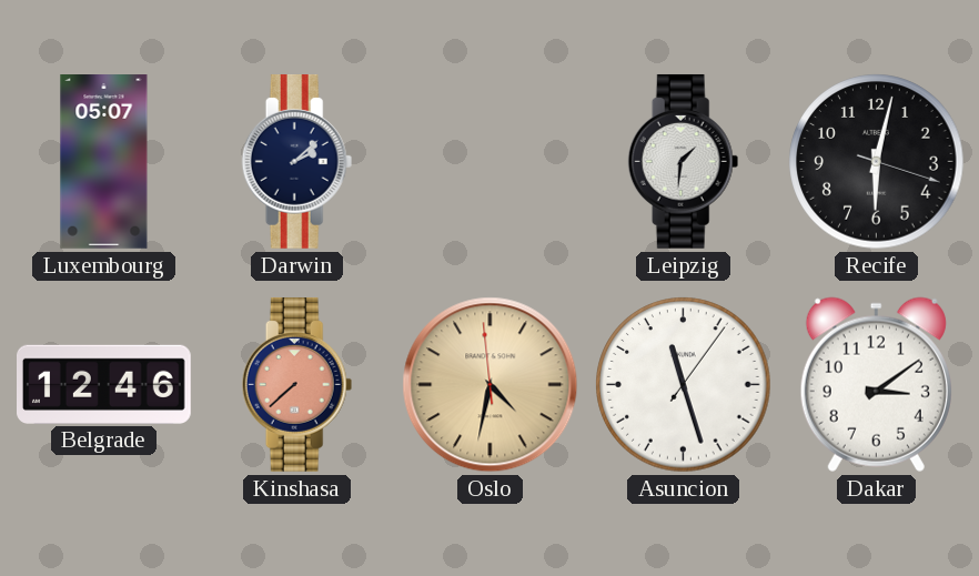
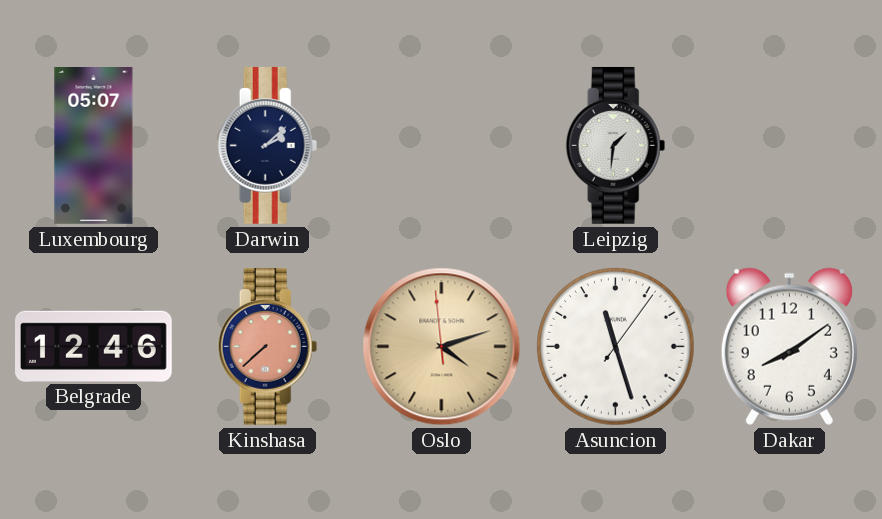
Recife: 6:02 -> none
Oslo: 4:31 -> 4:11
Dakar: 3:09 -> 8:09
